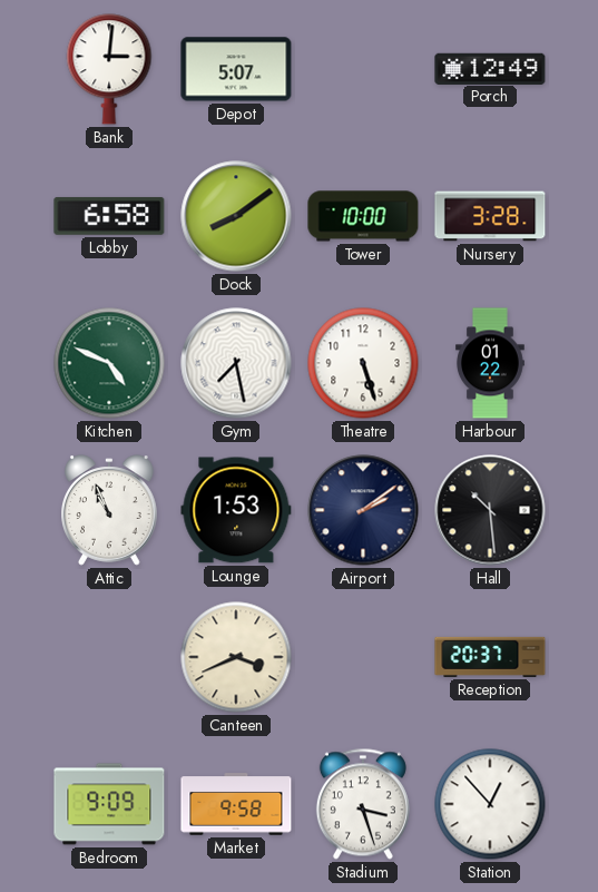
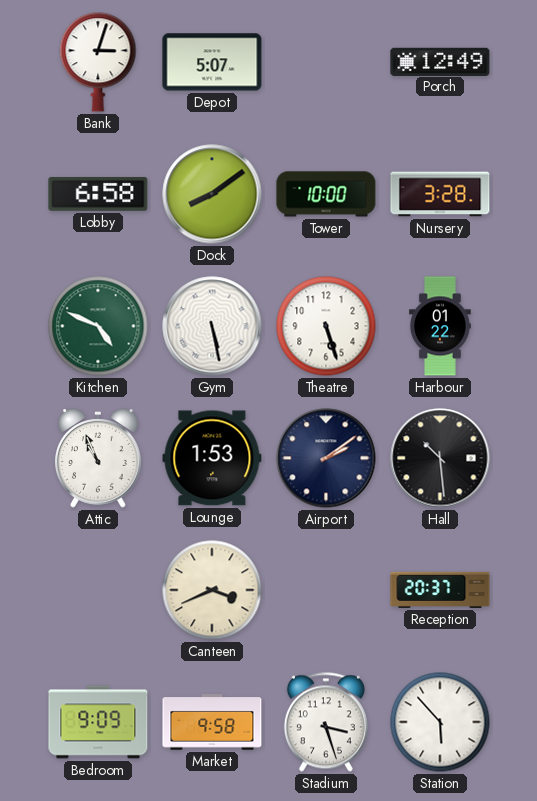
Bank: 3:01 -> 3:03
Gym: 7:28 -> 5:28
Station: 12:53 -> 5:53
